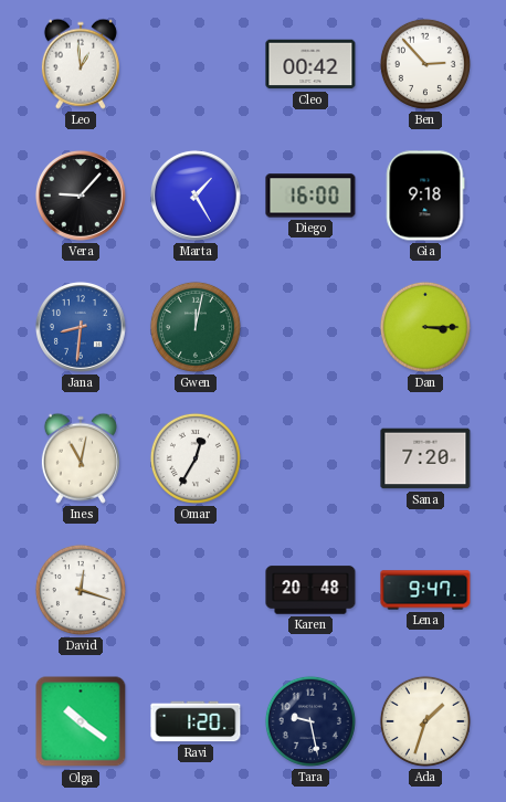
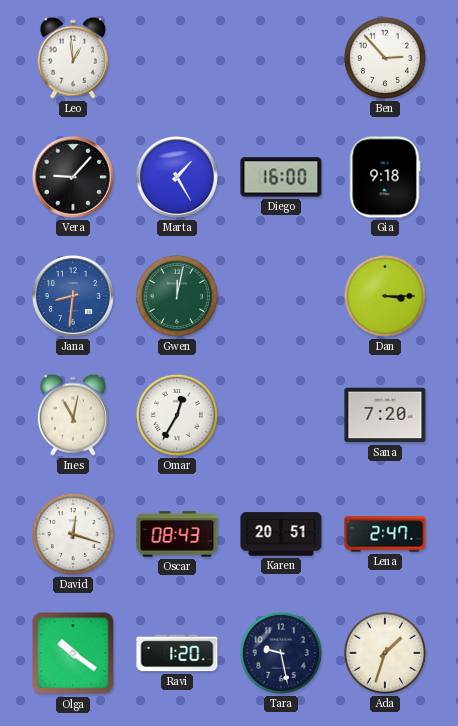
Cleo: 00:42 -> none
Oscar: none -> 08:43
Karen: 20:48 -> 20:51
Lena: 9:47 -> 2:47
